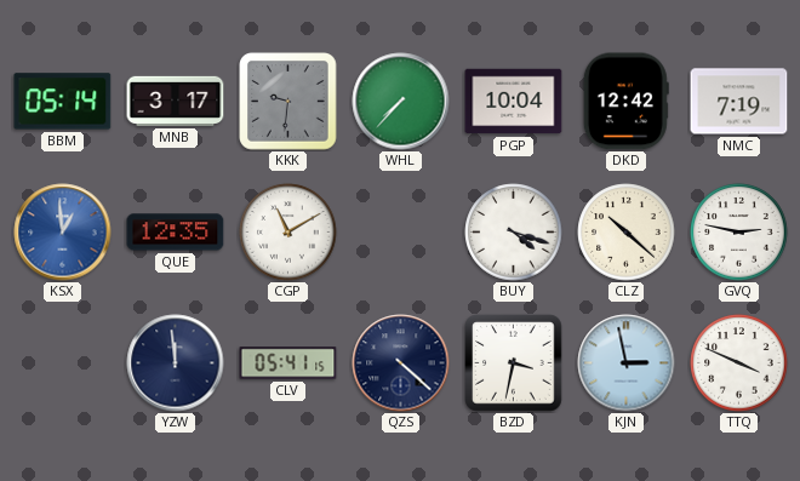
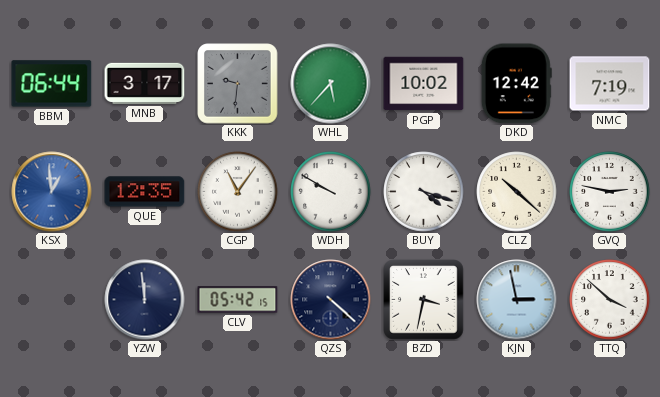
BBM: 05:14 -> 06:44
WHL: 7:37 -> 5:37
PGP: 10:04 -> 10:02
CGP: 11:10 -> 11:06
WDH: none -> 9:50
CLV: 05:41 -> 05:42
TTQ: 3:49 -> 3:52
